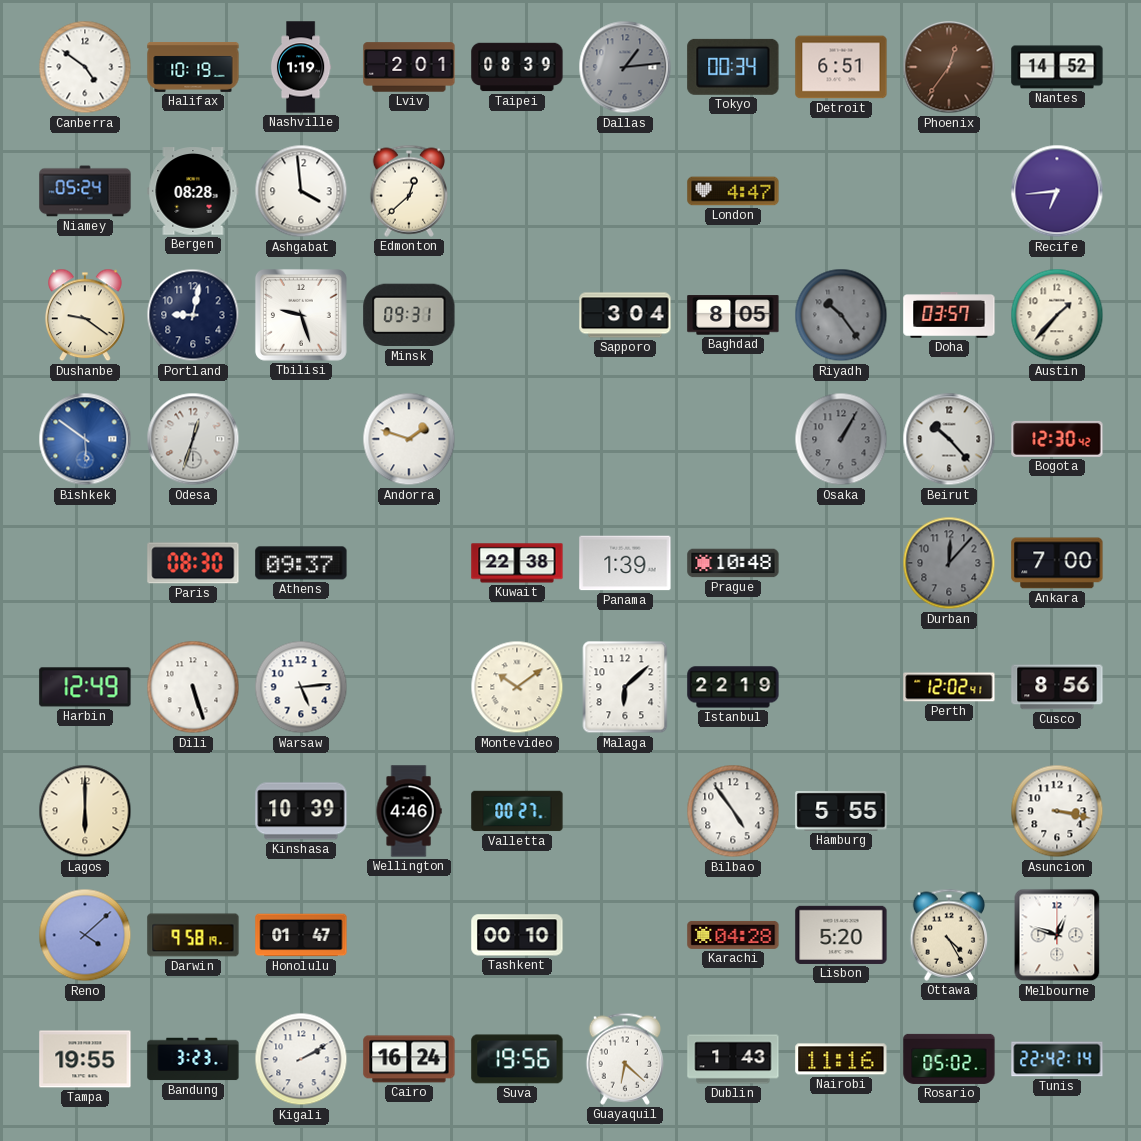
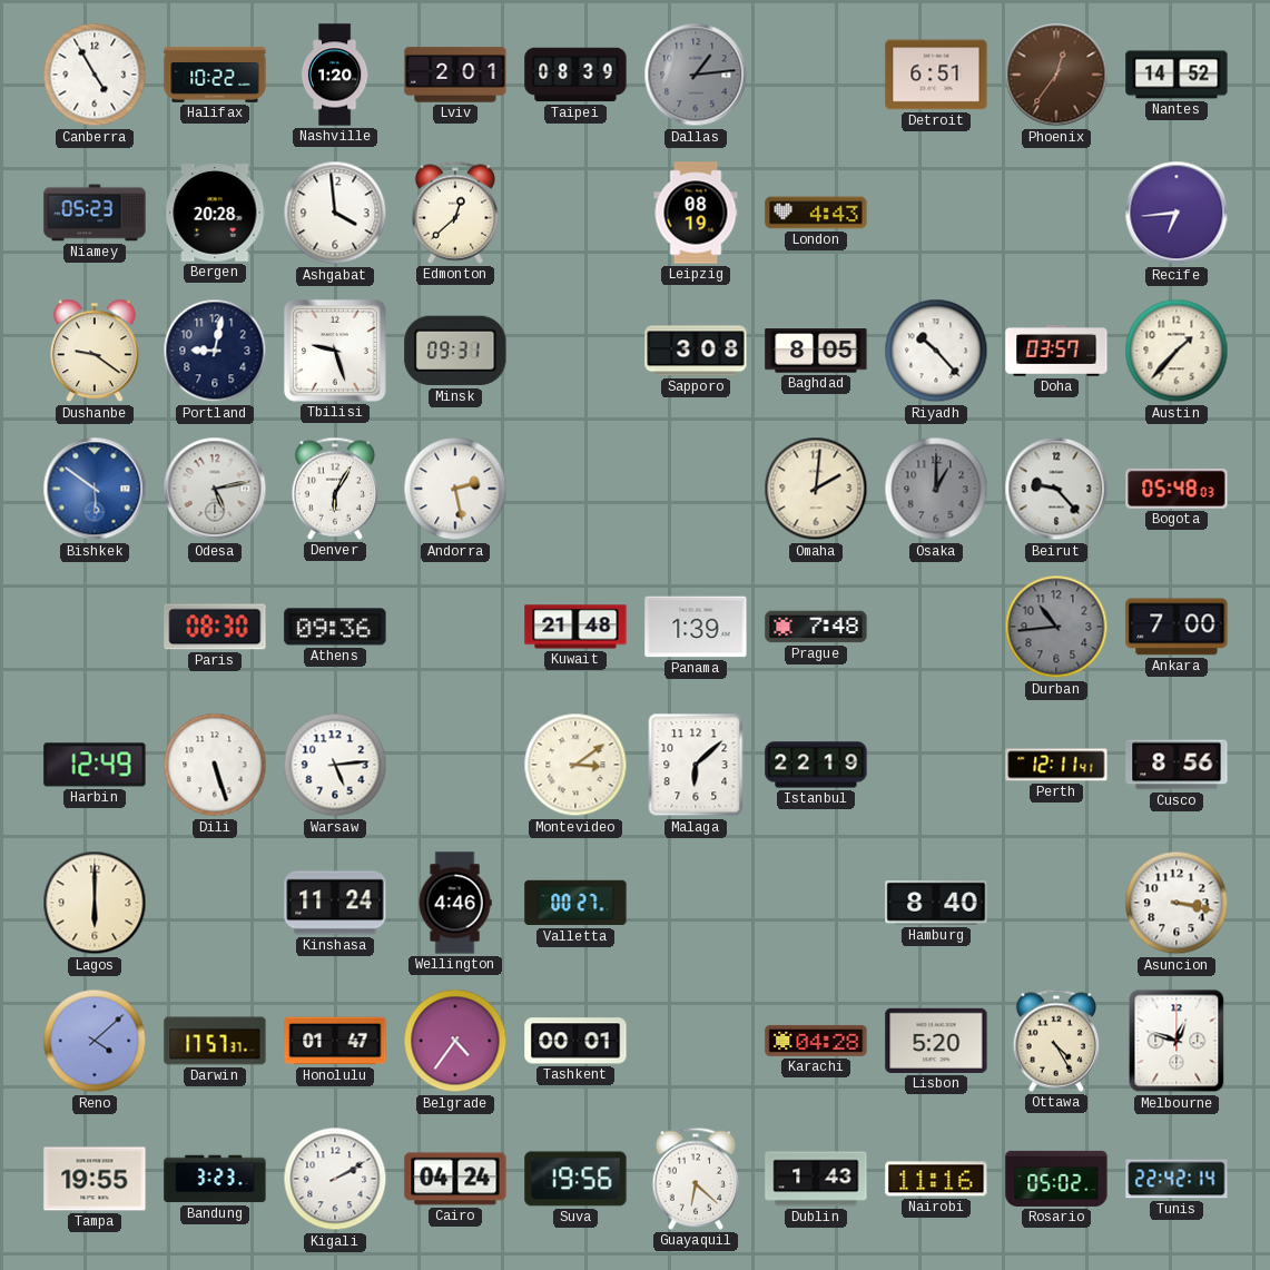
Canberra: 4:51 -> 4:55
Halifax: 10:19 -> 10:22
Nashville: 1:19 -> 1:20
Tokyo: 00:34 -> none
Niamey: 05:24 -> 05:23
Bergen: 08:28 -> 20:28
Leipzig: none -> 08:19
London: 4:47 -> 4:43
Sapporo: 3:04 -> 3:08
Riyadh: 10:24 -> 10:23
Riyadh dial: grey -> white
Odesa: 12:33 -> 5:13
Denver: none -> 6:05
Andorra: 1:48 -> 2:28
Omaha: none -> 2:01
Osaka: 1:05 -> 1:00
Beirut: 10:23 -> 9:23
Bogota: 12:30 -> 05:48
Athens: 09:37 -> 09:36
Kuwait: 22:38 -> 21:48
Prague: 10:48 -> 7:48
Durban: 12:07 -> 10:44
Montevideo: 10:09 -> 3:09
Perth: 12:02 -> 12:11
Kinshasa: 10:39 -> 11:24
Bilbao: 4:54 -> none
Hamburg: 5:55 -> 8:40
Darwin: 9:58 -> 17:57
Belgrade: none -> 4:36
Tashkent: 00:10 -> 00:01
Cairo: 16:24 -> 04:24
